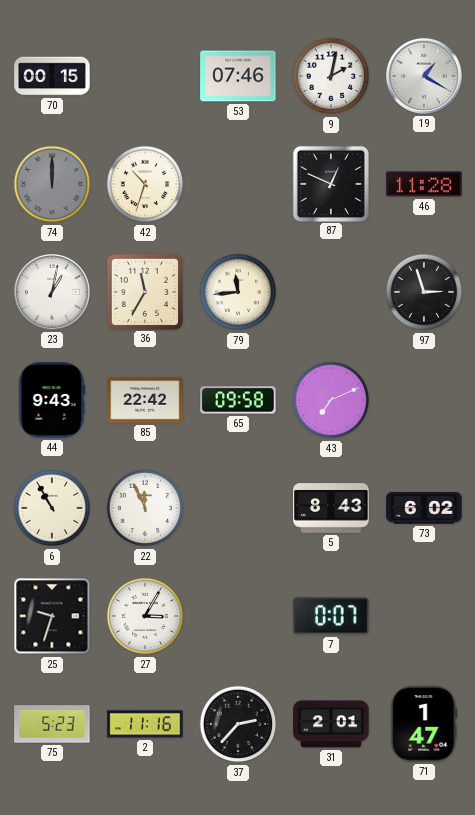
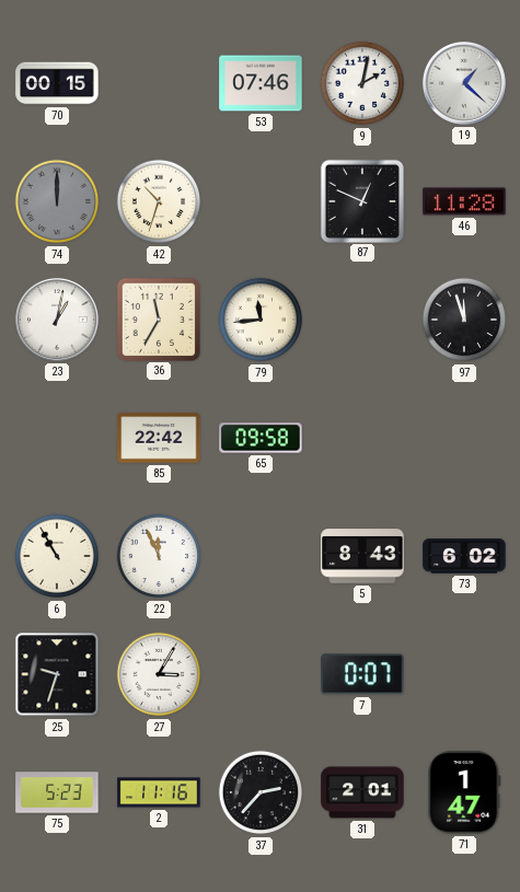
19: 1:20 -> 1:22
97: 2:57 -> 11:57
44: 9:43 -> none
43: 7:11 -> none
